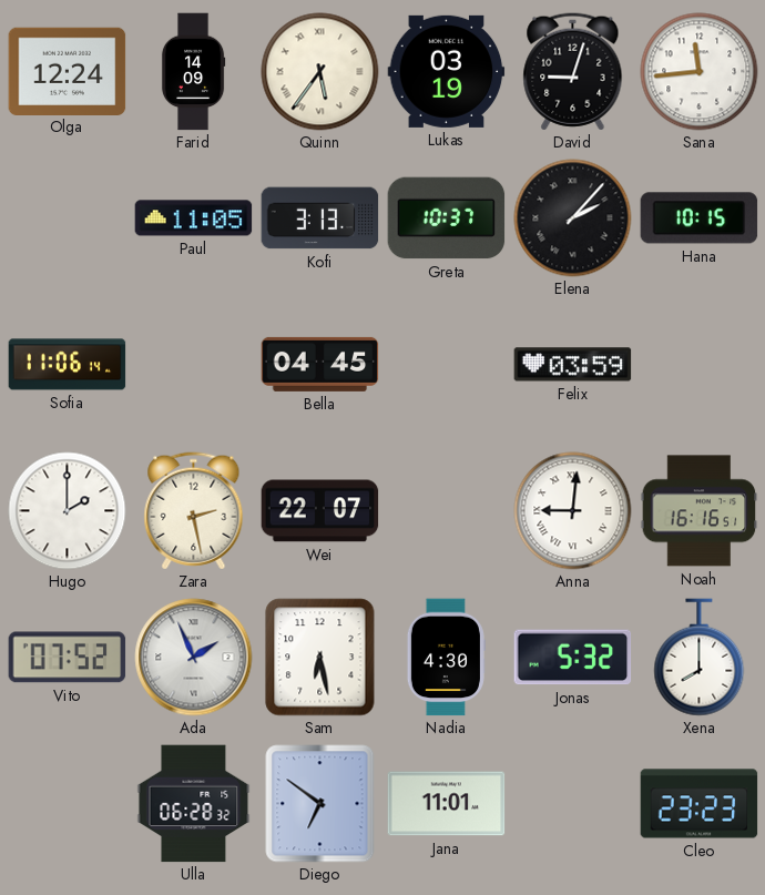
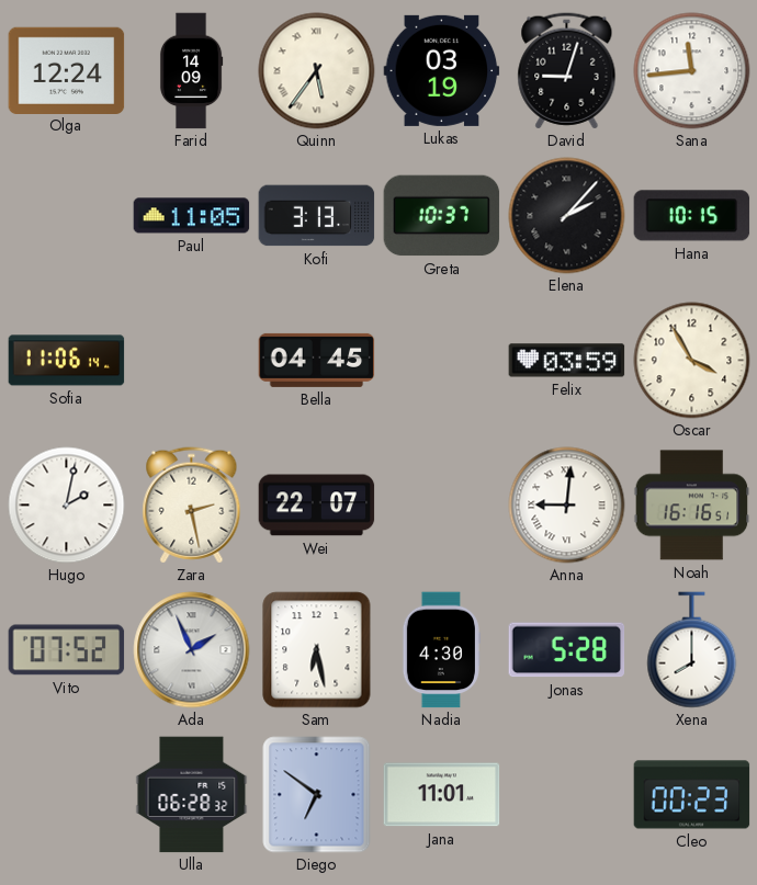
Oscar: none -> 3:55
Hugo: 2:00 -> 2:02
Jonas: 5:32 -> 5:28
Cleo: 23:23 -> 00:23
